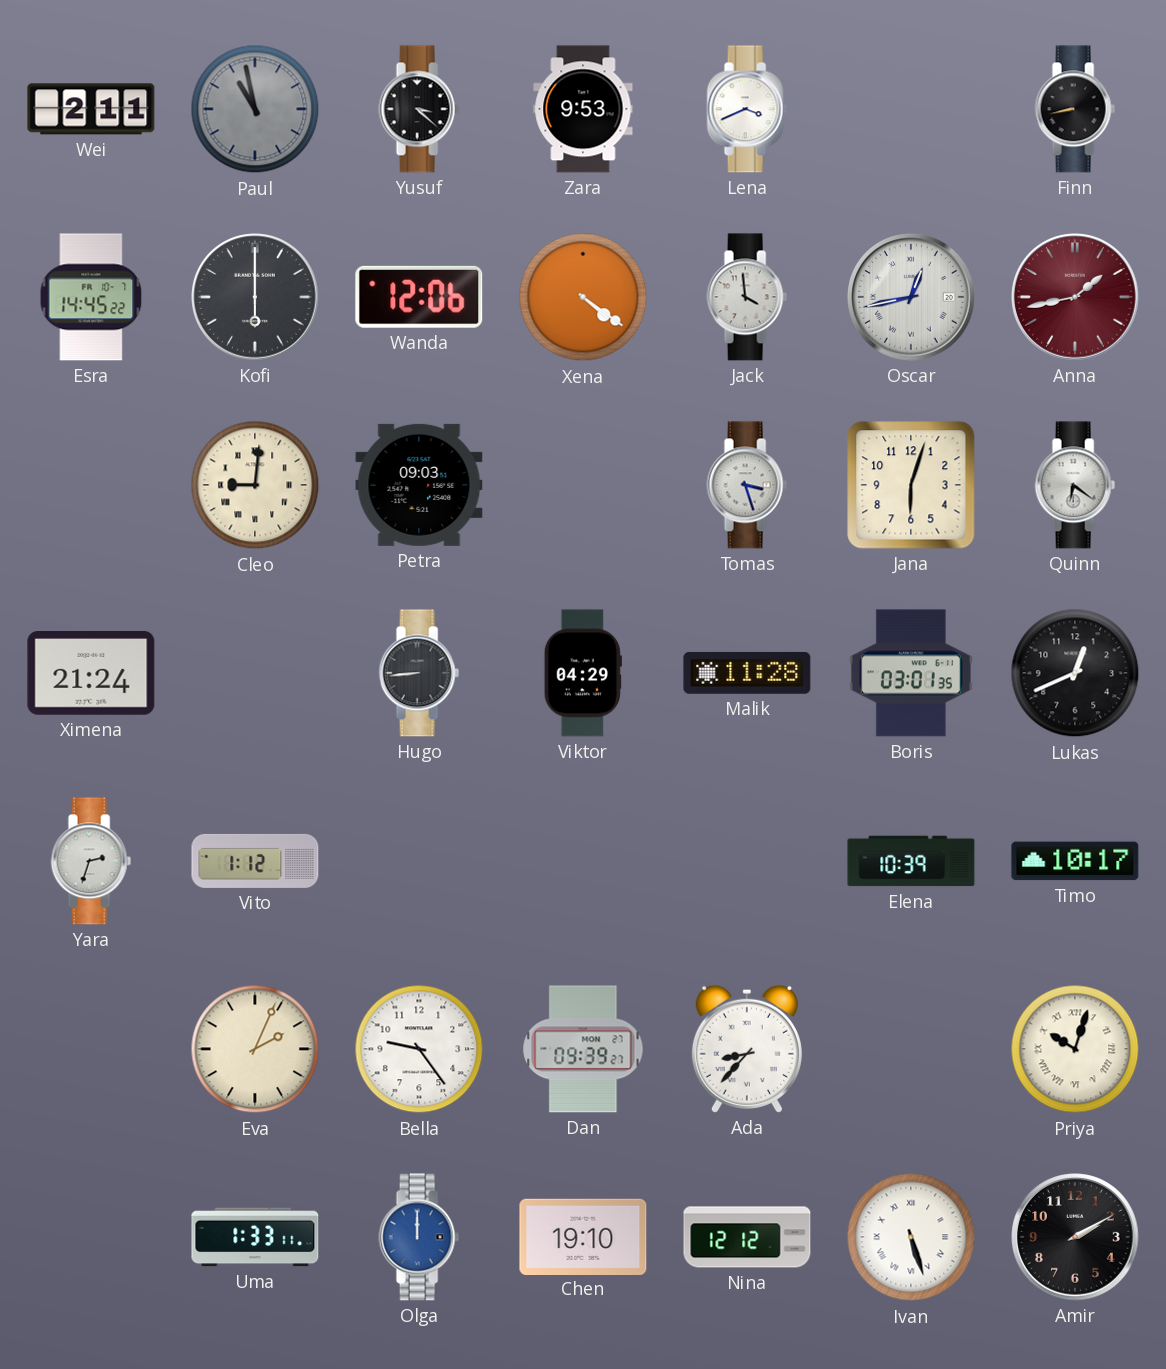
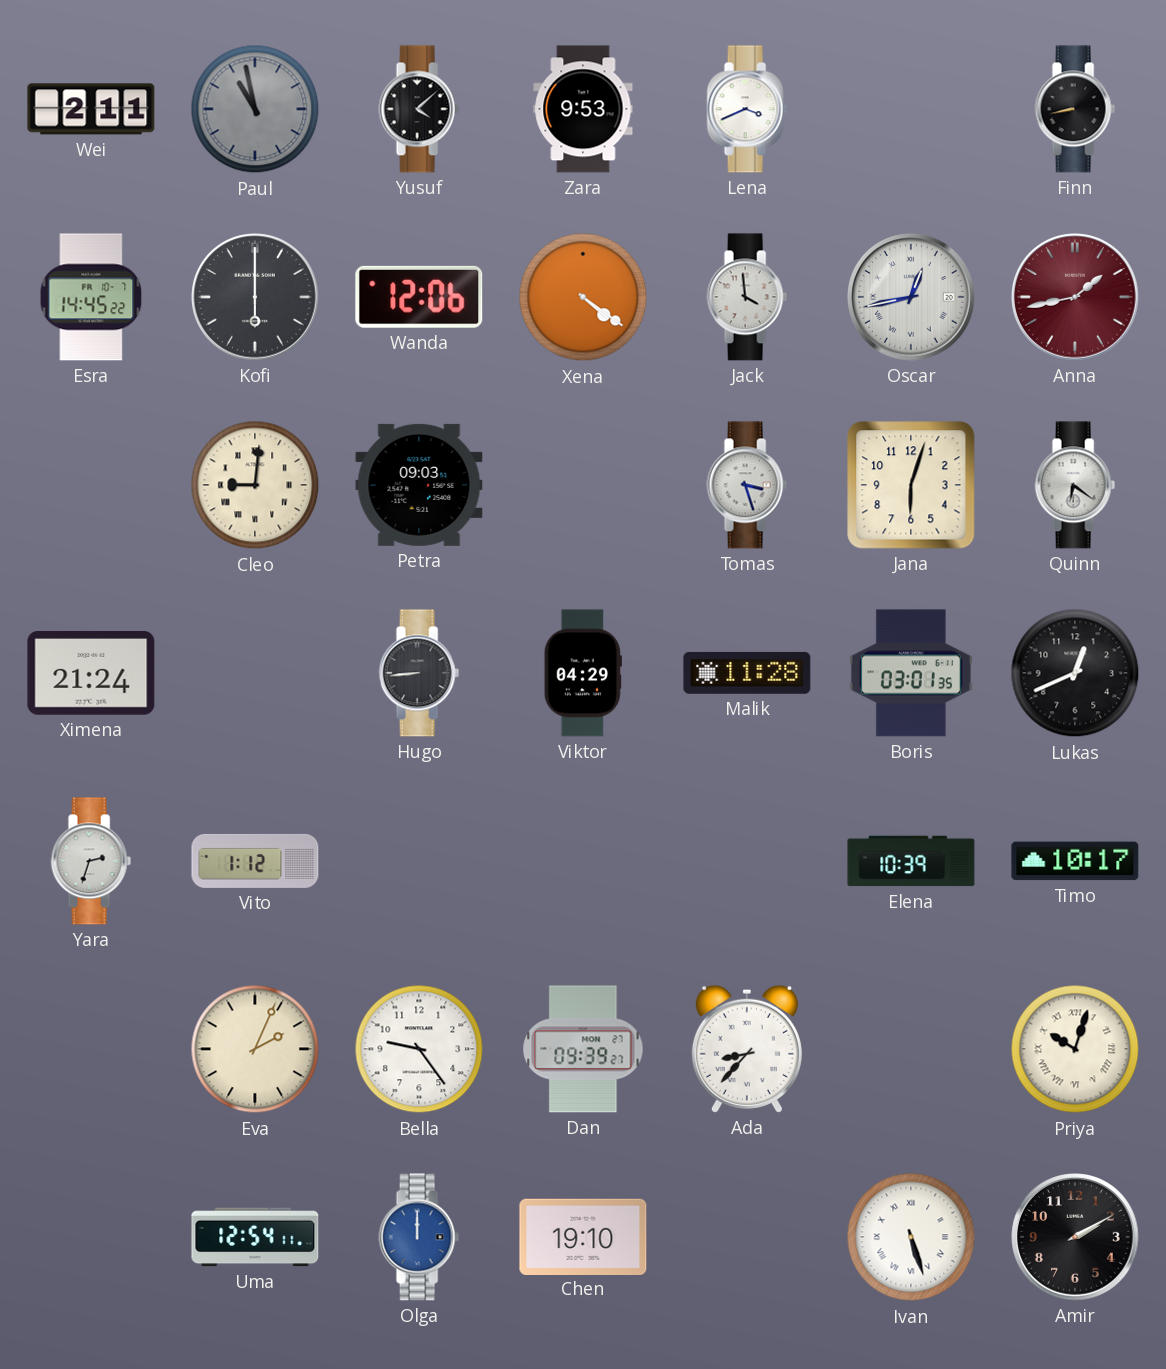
Yusuf: 3:22 -> 4:08
Uma: 1:33 -> 12:54
Nina: 12:12 -> none
